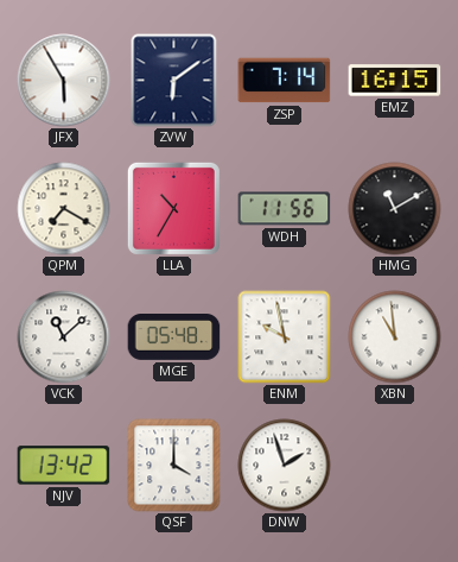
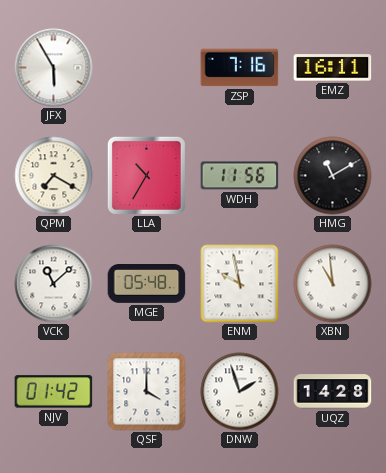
ZVW: 6:09 -> none
ZSP: 7:14 -> 7:16
EMZ: 16:15 -> 16:11
NJV: 13:42 -> 01:42
UQZ: none -> 14:28
